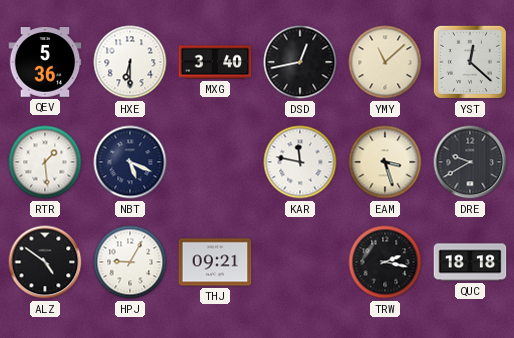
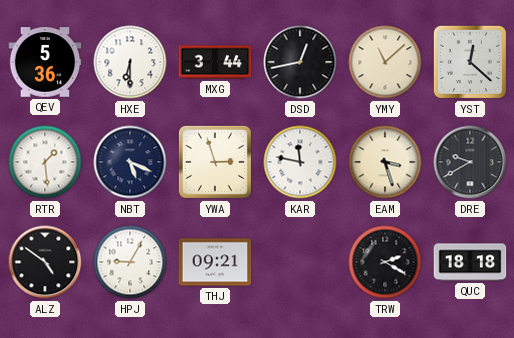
MXG: 3:40 -> 3:44
YWA: none -> 2:57
TRW: 2:17 -> 2:20
